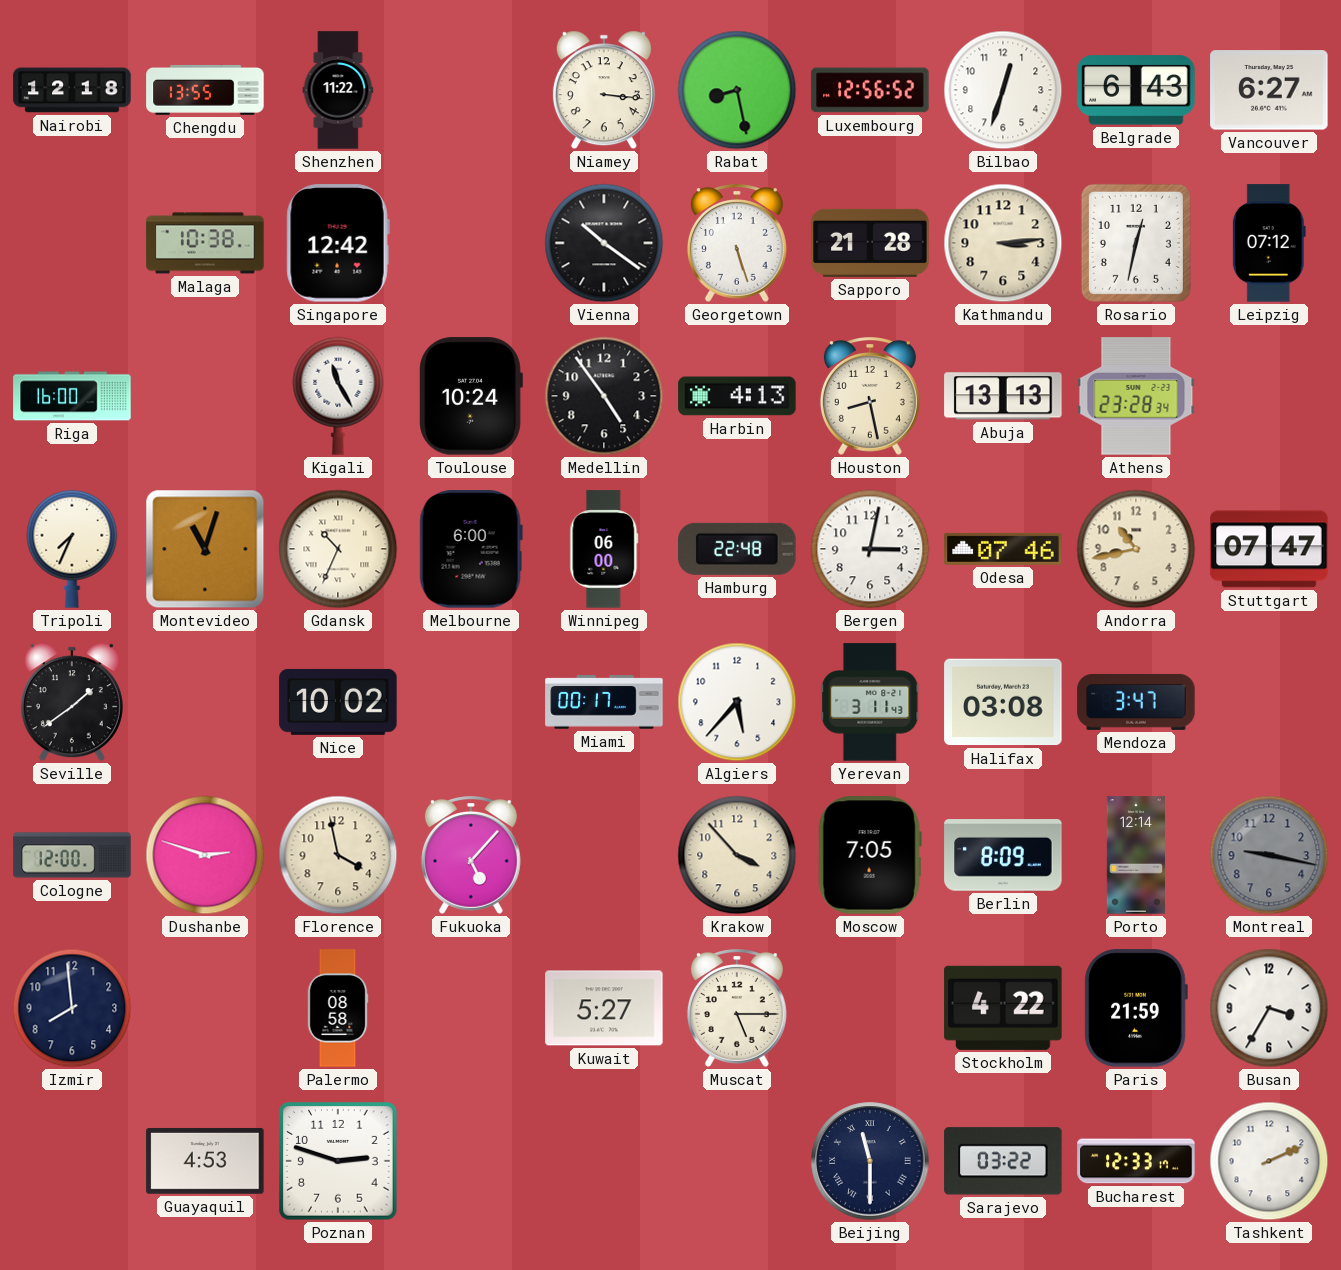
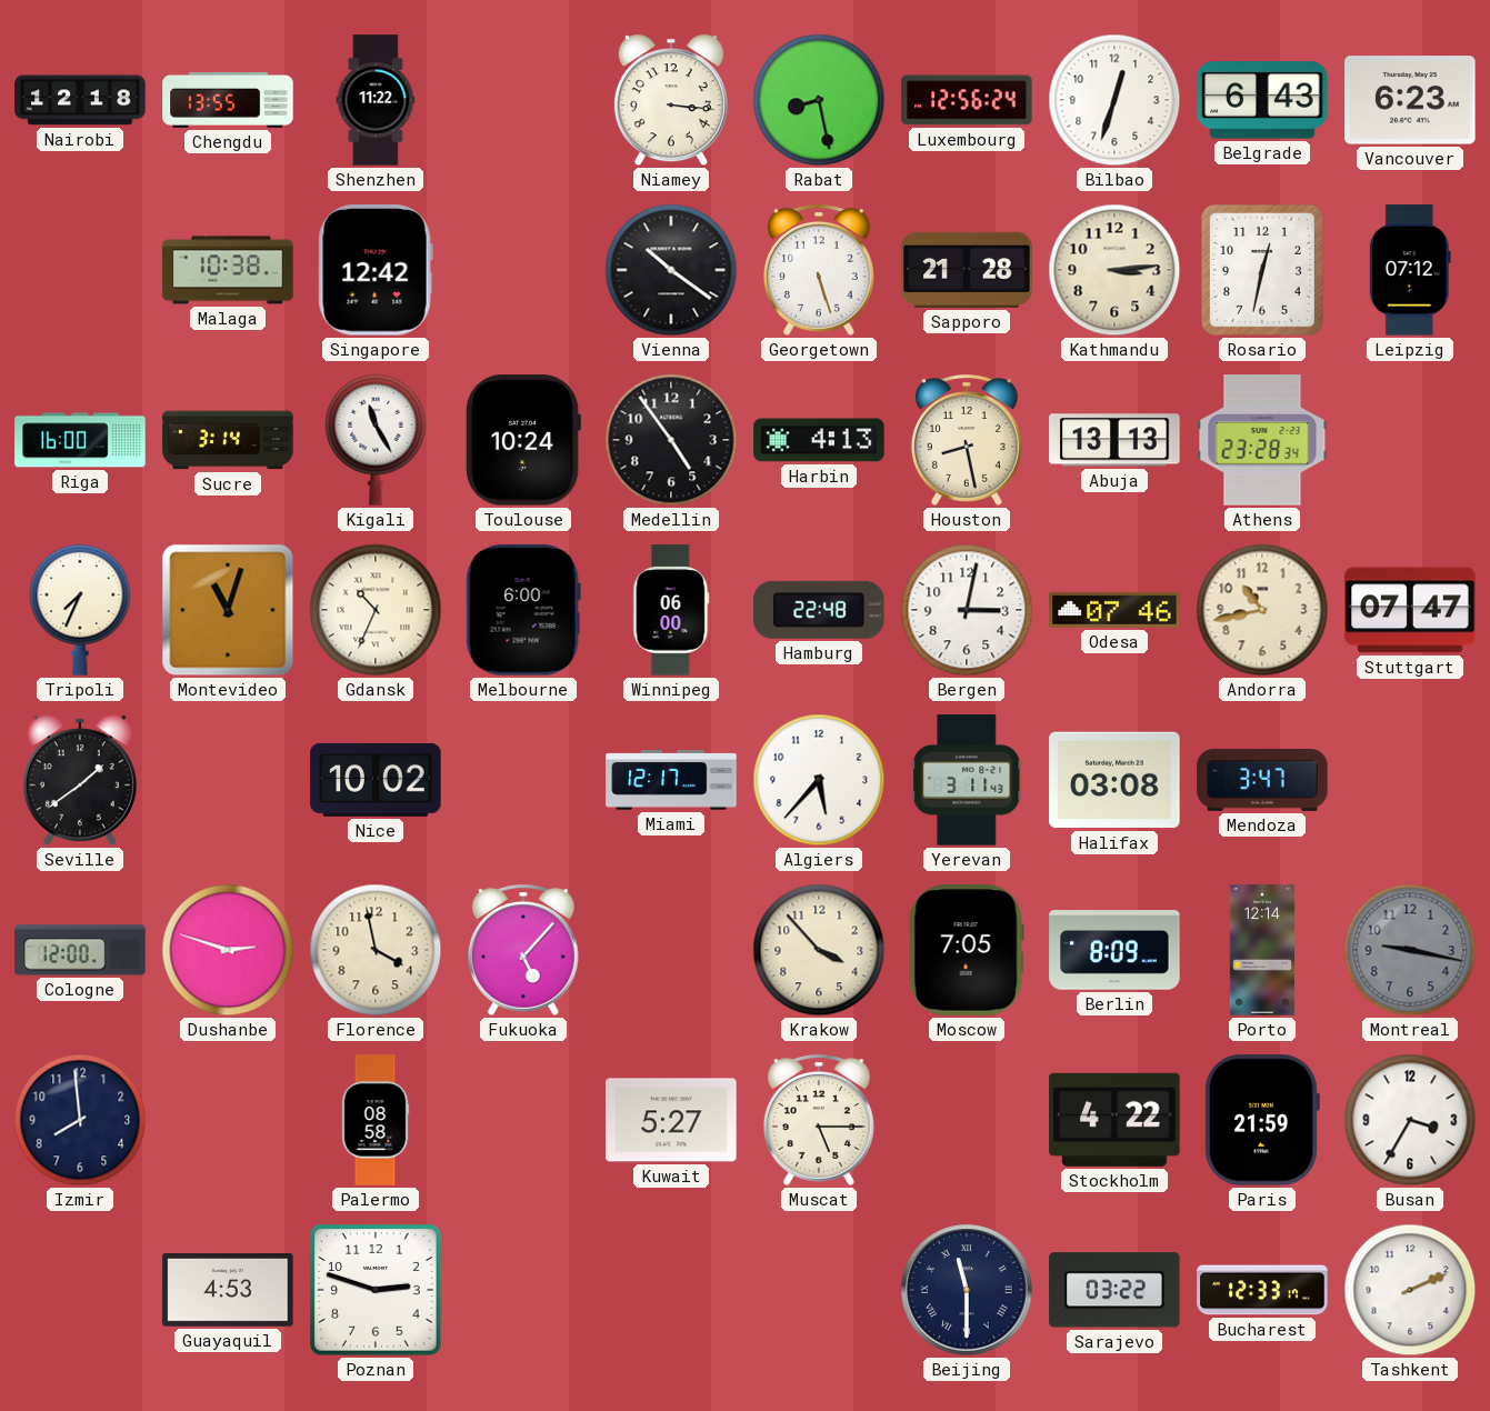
Luxembourg: 12:56:52 -> 12:56:24
Vancouver: 6:27 -> 6:23
Sucre: none -> 3:14
Miami: 00:17 -> 12:17
